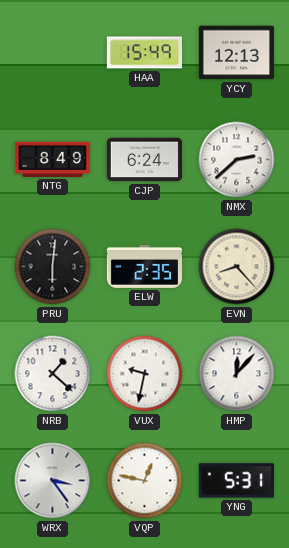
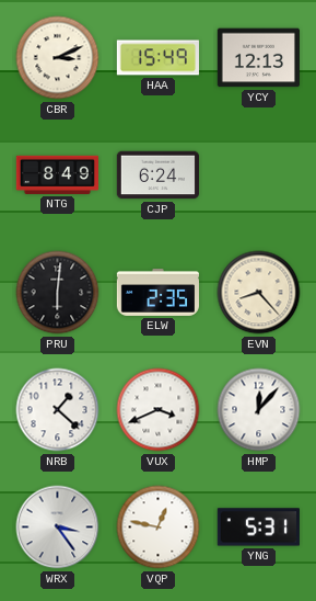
CBR: none -> 3:11
NMX: 2:38 -> none
VUX: 9:32 -> 3:41
